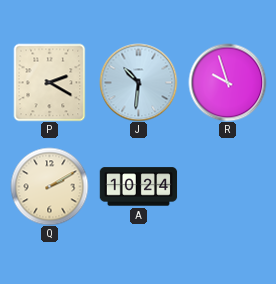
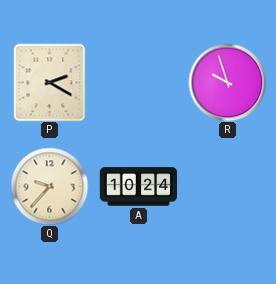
J: 10:31 -> none
Q: 2:10 -> 9:37
